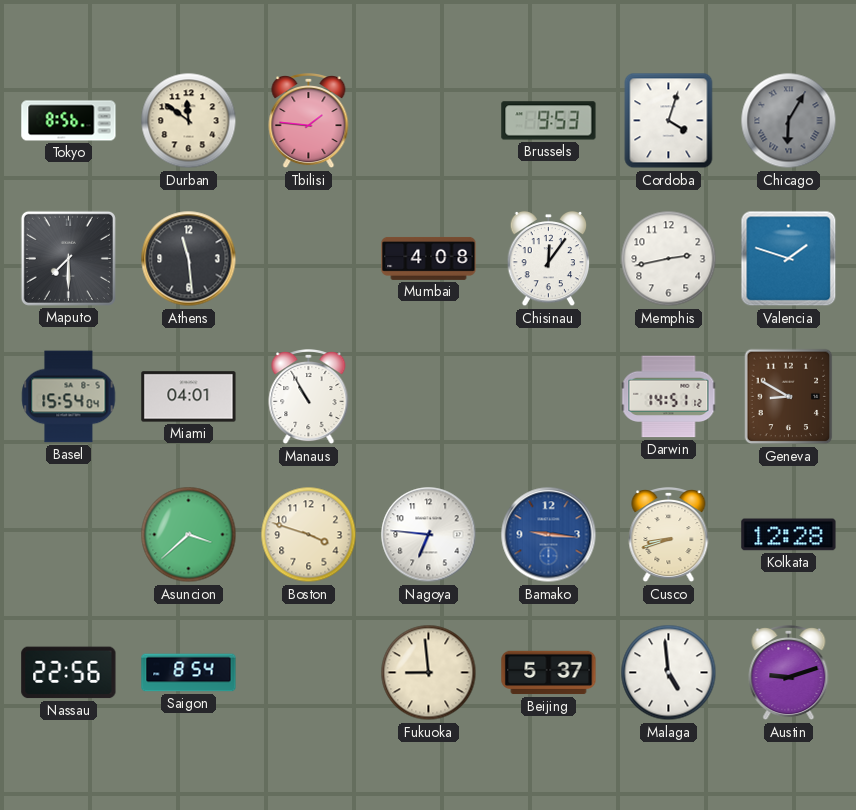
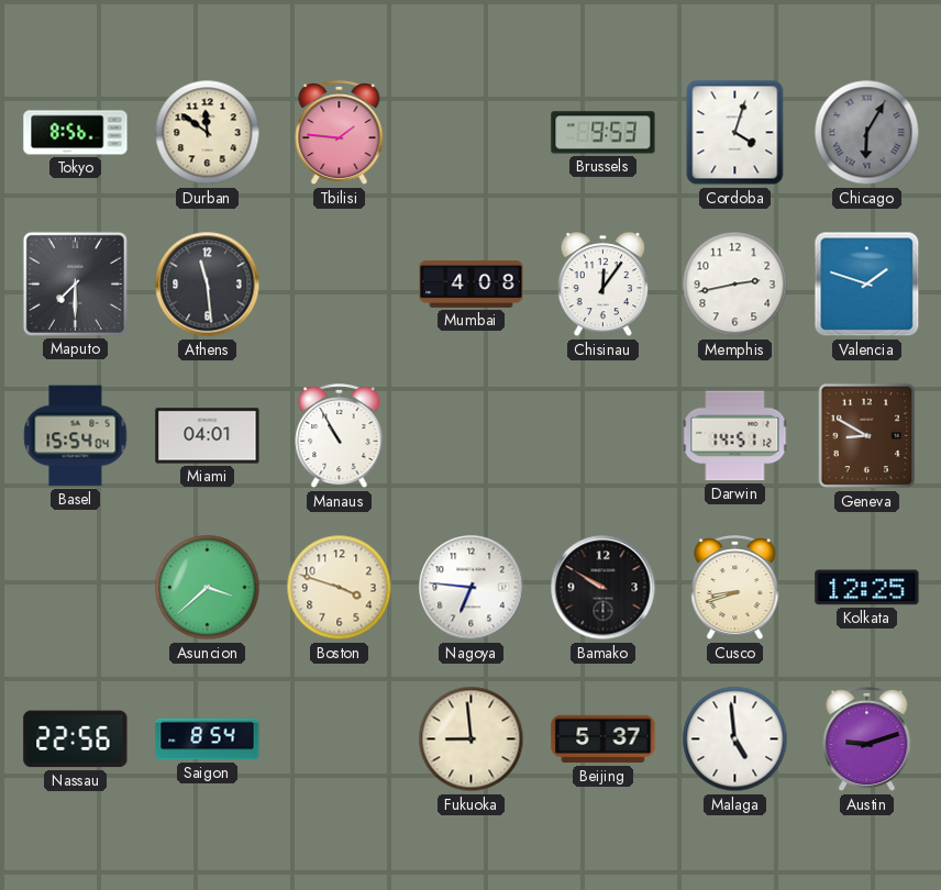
Bamako: 9:16 -> 9:50
Bamako dial: blue -> black
Kolkata: 12:28 -> 12:25
